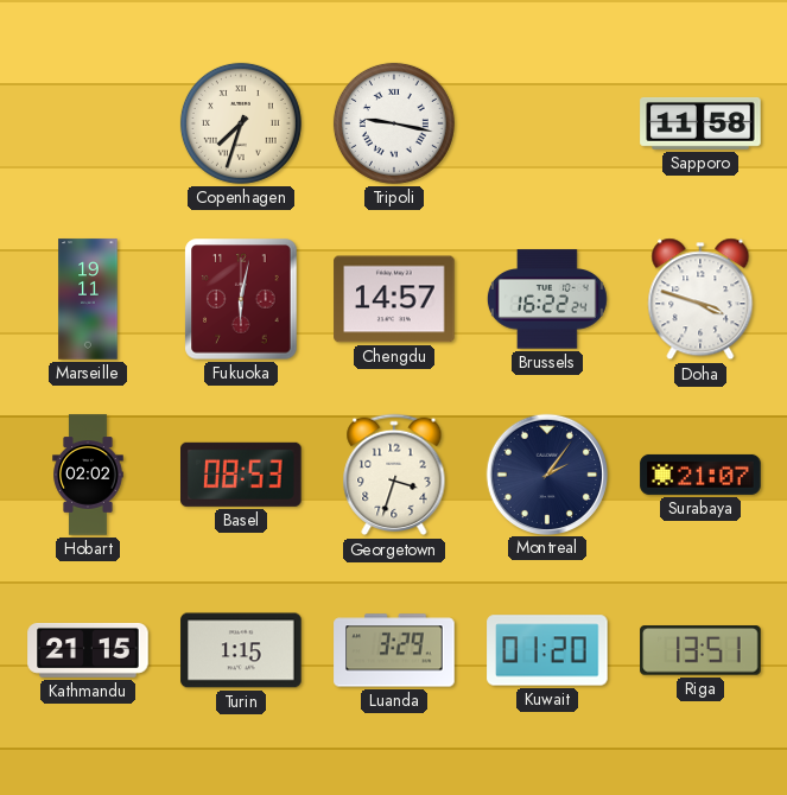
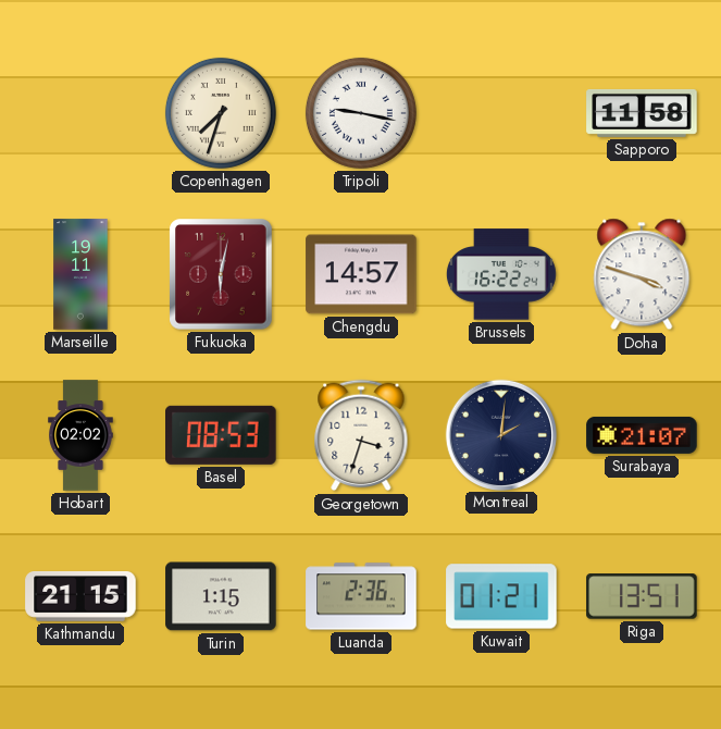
Montreal: 2:06 -> 2:01
Luanda: 3:29 -> 2:36
Kuwait: 01:20 -> 01:21
